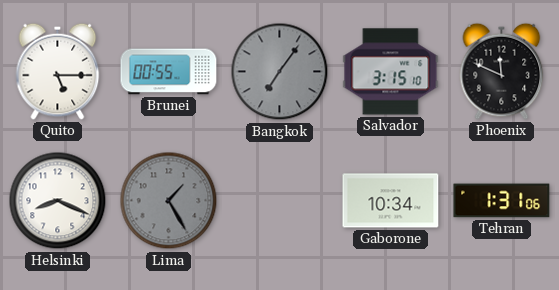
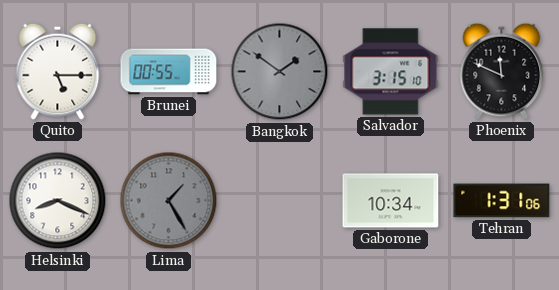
Bangkok: 7:06 -> 1:51
